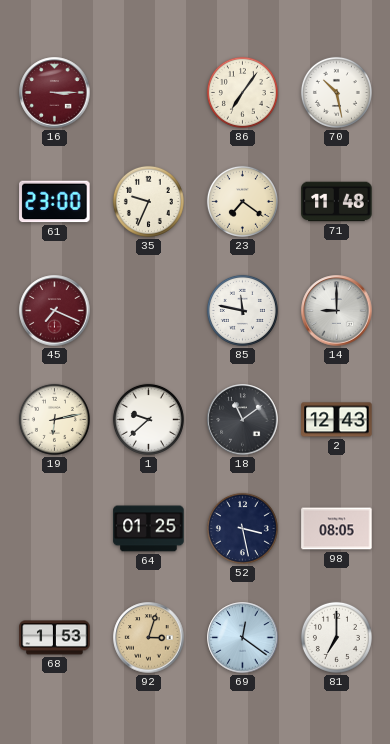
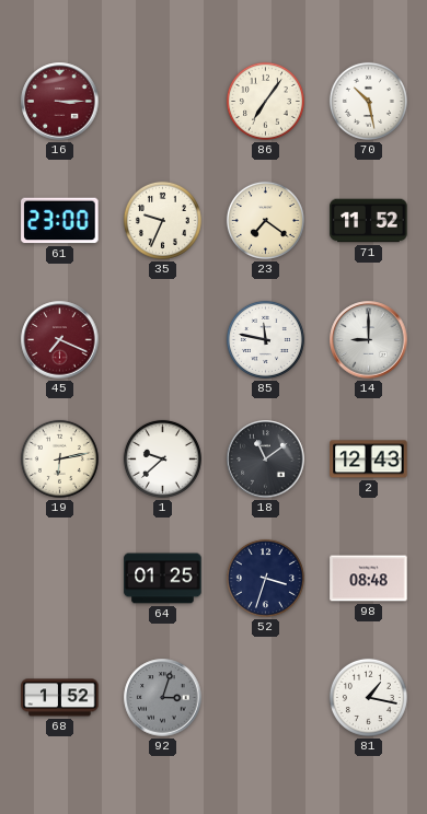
71: 11:48 -> 11:52
52: 3:28 -> 3:33
98: 08:05 -> 08:48
68: 1:53 -> 1:52
92 dial: champagne -> grey
69: 12:21 -> none
81: 7:00 -> 1:17
